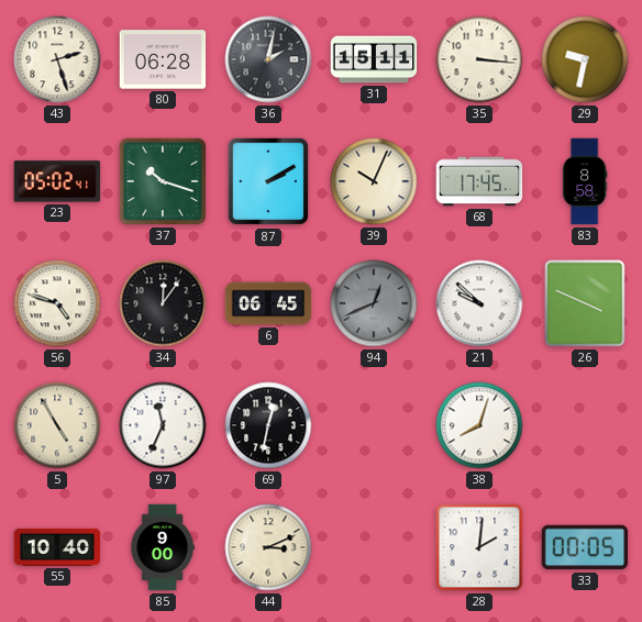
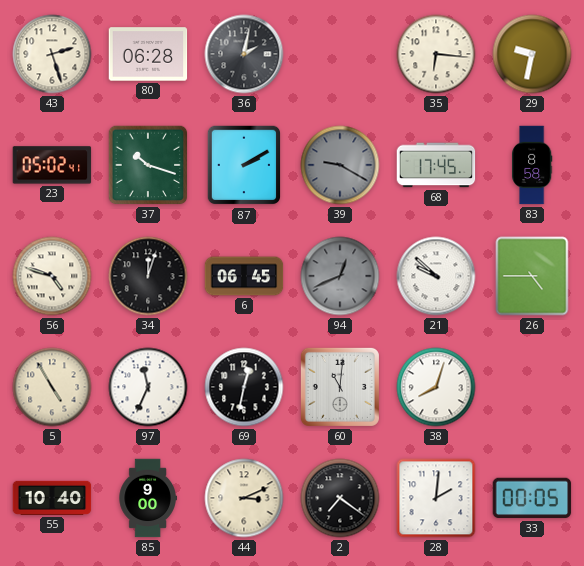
31: 15:11 -> none
35: 3:16 -> 6:16
39: 10:04 -> 9:20
39 dial: cream -> grey
34: 12:06 -> 12:03
26: 3:49 -> 4:45
60: none -> 11:01
2: none -> 7:21
